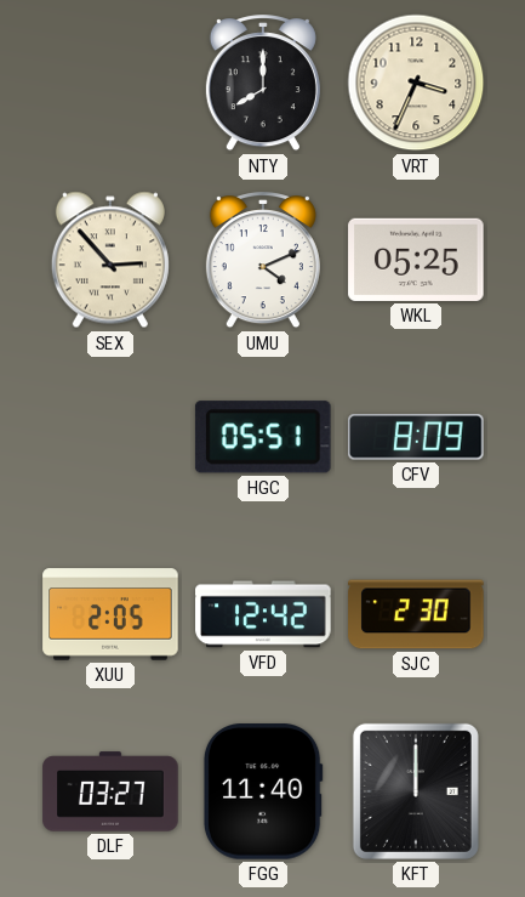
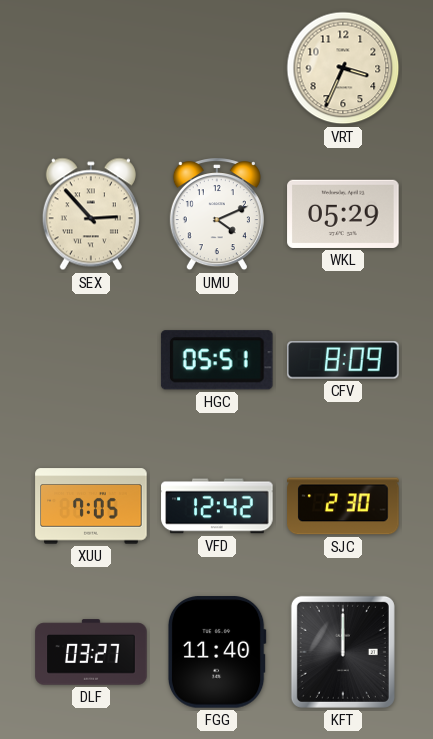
NTY: 8:00 -> none
WKL: 05:25 -> 05:29
XUU: 2:05 -> 7:05
